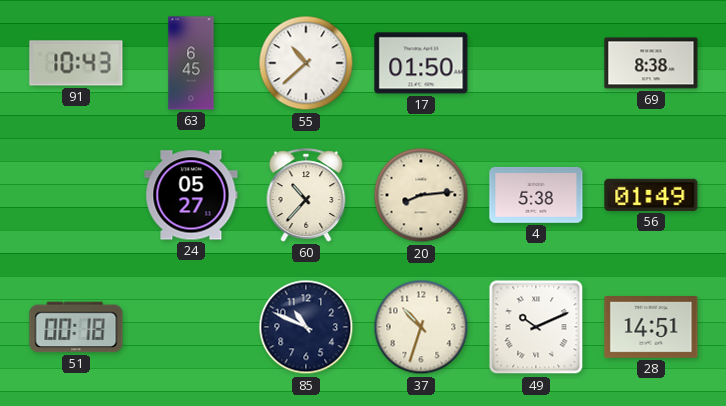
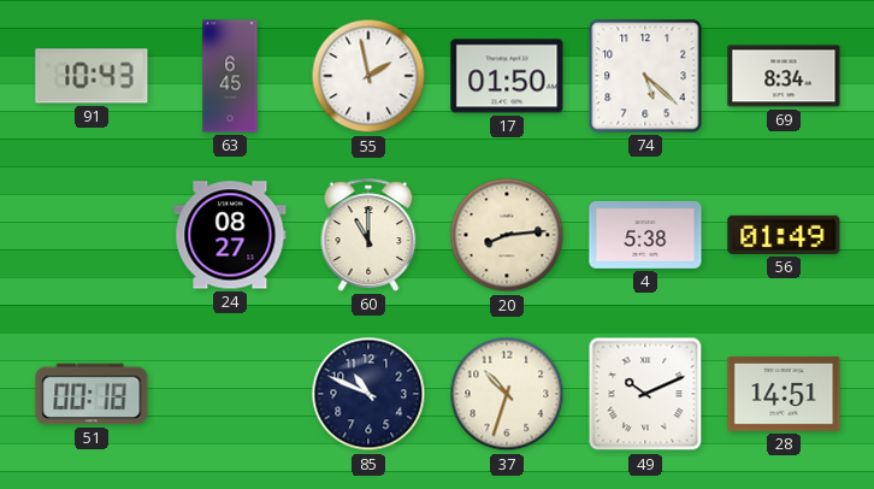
55: 10:38 -> 1:58
74: none -> 5:22
69: 8:38 -> 8:34
24: 05:27 -> 08:27
60: 10:37 -> 11:00
